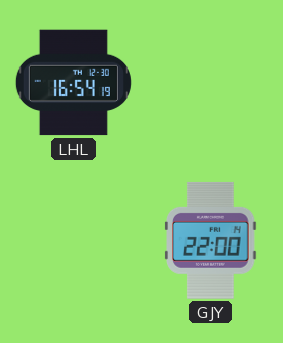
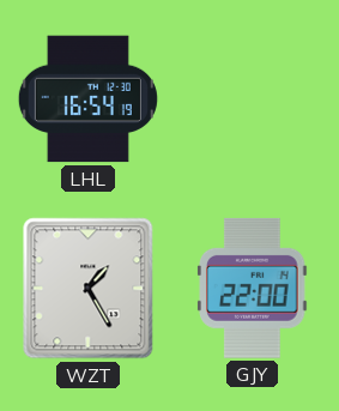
WZT: none -> 1:25
